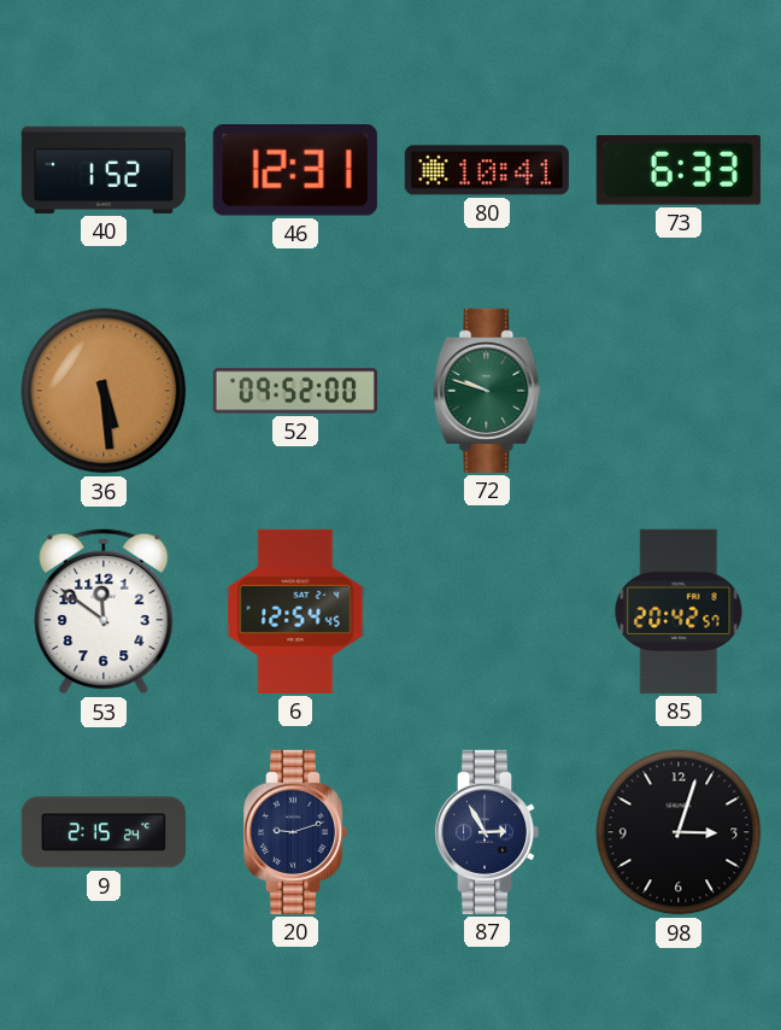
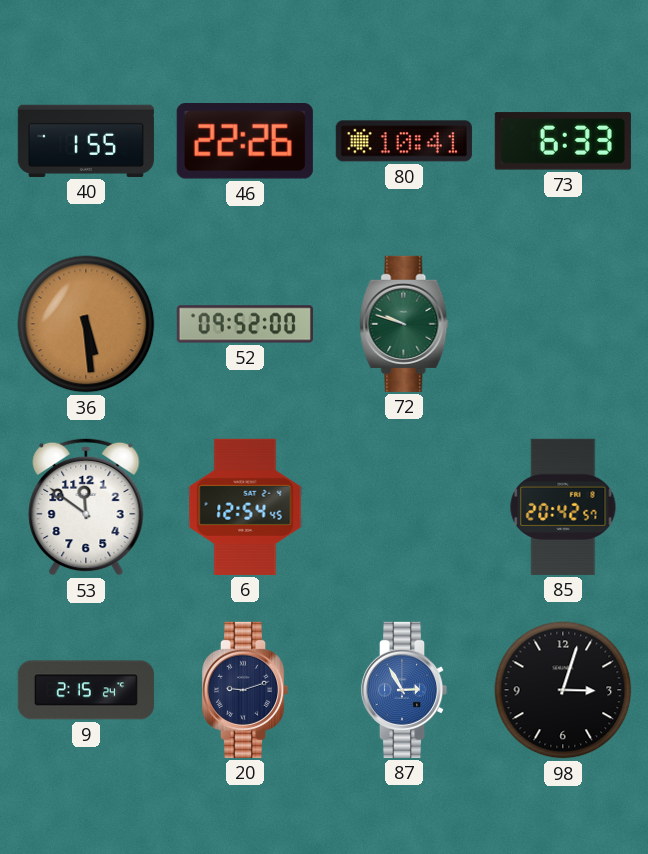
40: 1:52 -> 1:55
46: 12:31 -> 22:26
87 dial: navy -> blue
